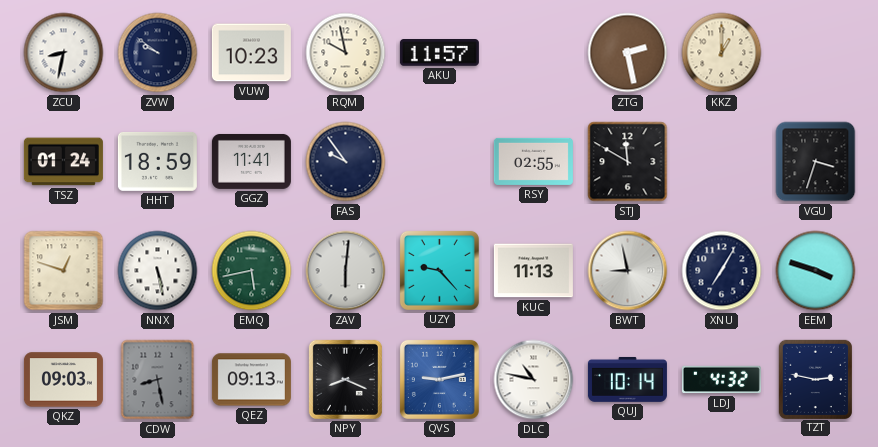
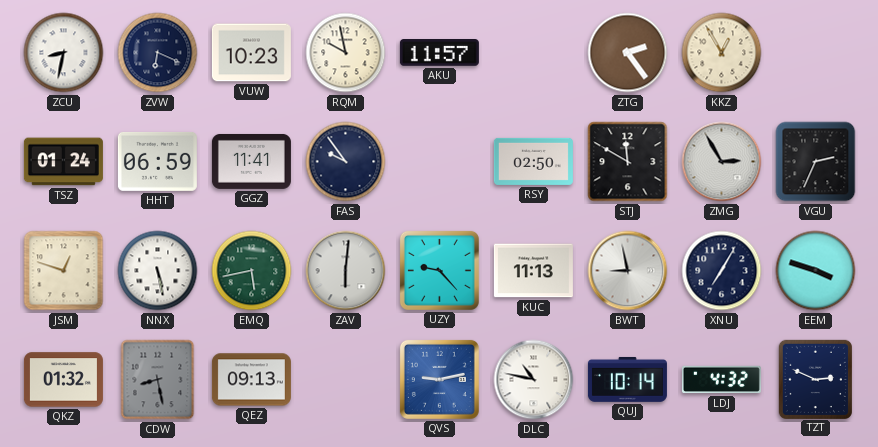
ZVW: 9:51 -> 6:19
ZTG: 2:28 -> 2:24
KKZ: 1:00 -> 12:55
HHT: 18:59 -> 06:59
RSY: 02:55 -> 02:50
ZMG: none -> 2:55
VGU: 3:33 -> 2:34
QKZ: 09:03 -> 01:32
NPY: 8:19 -> none
TZT: 2:47 -> 2:49
